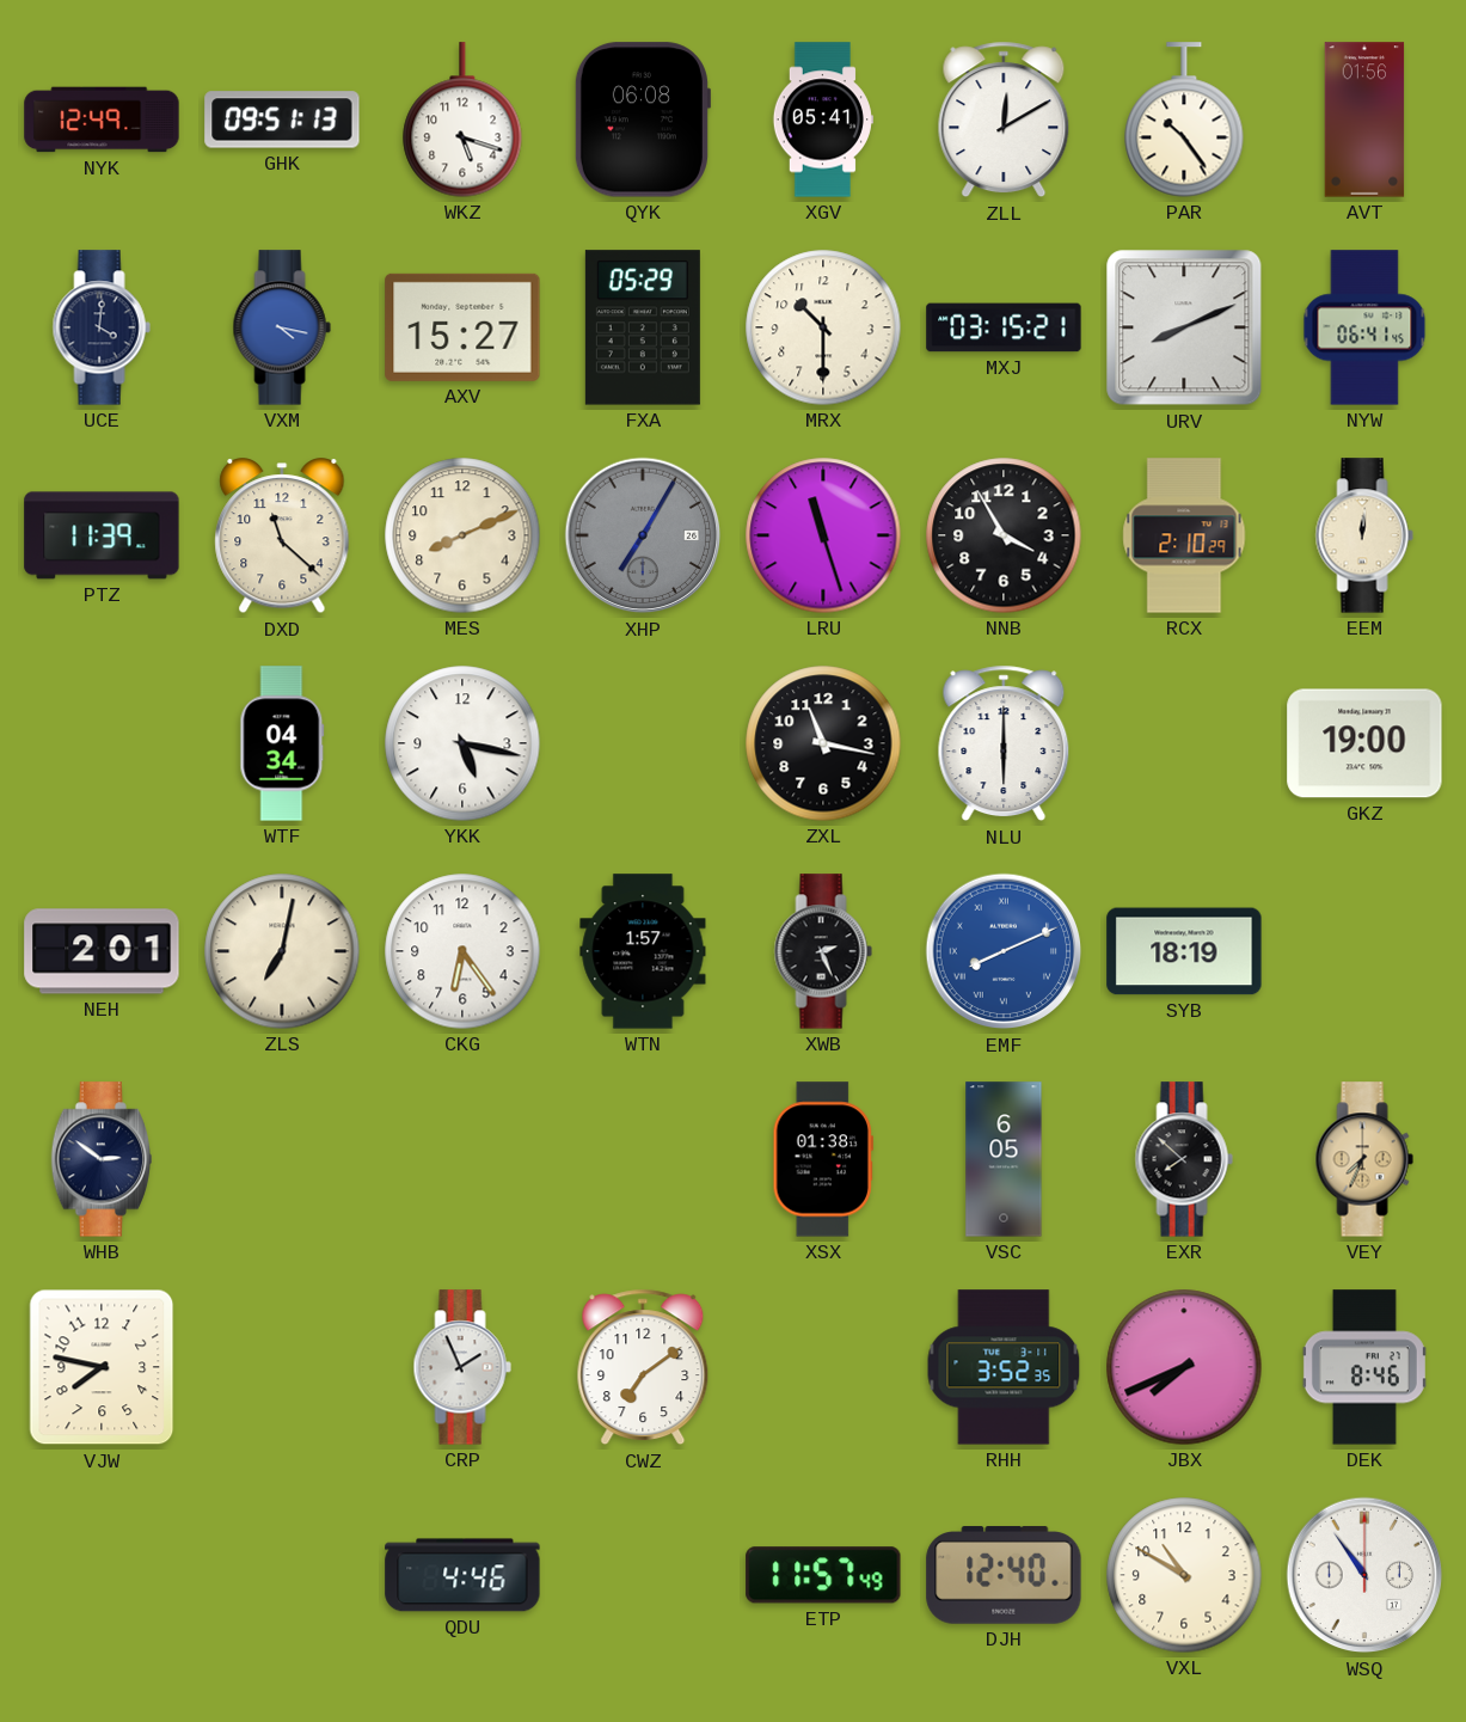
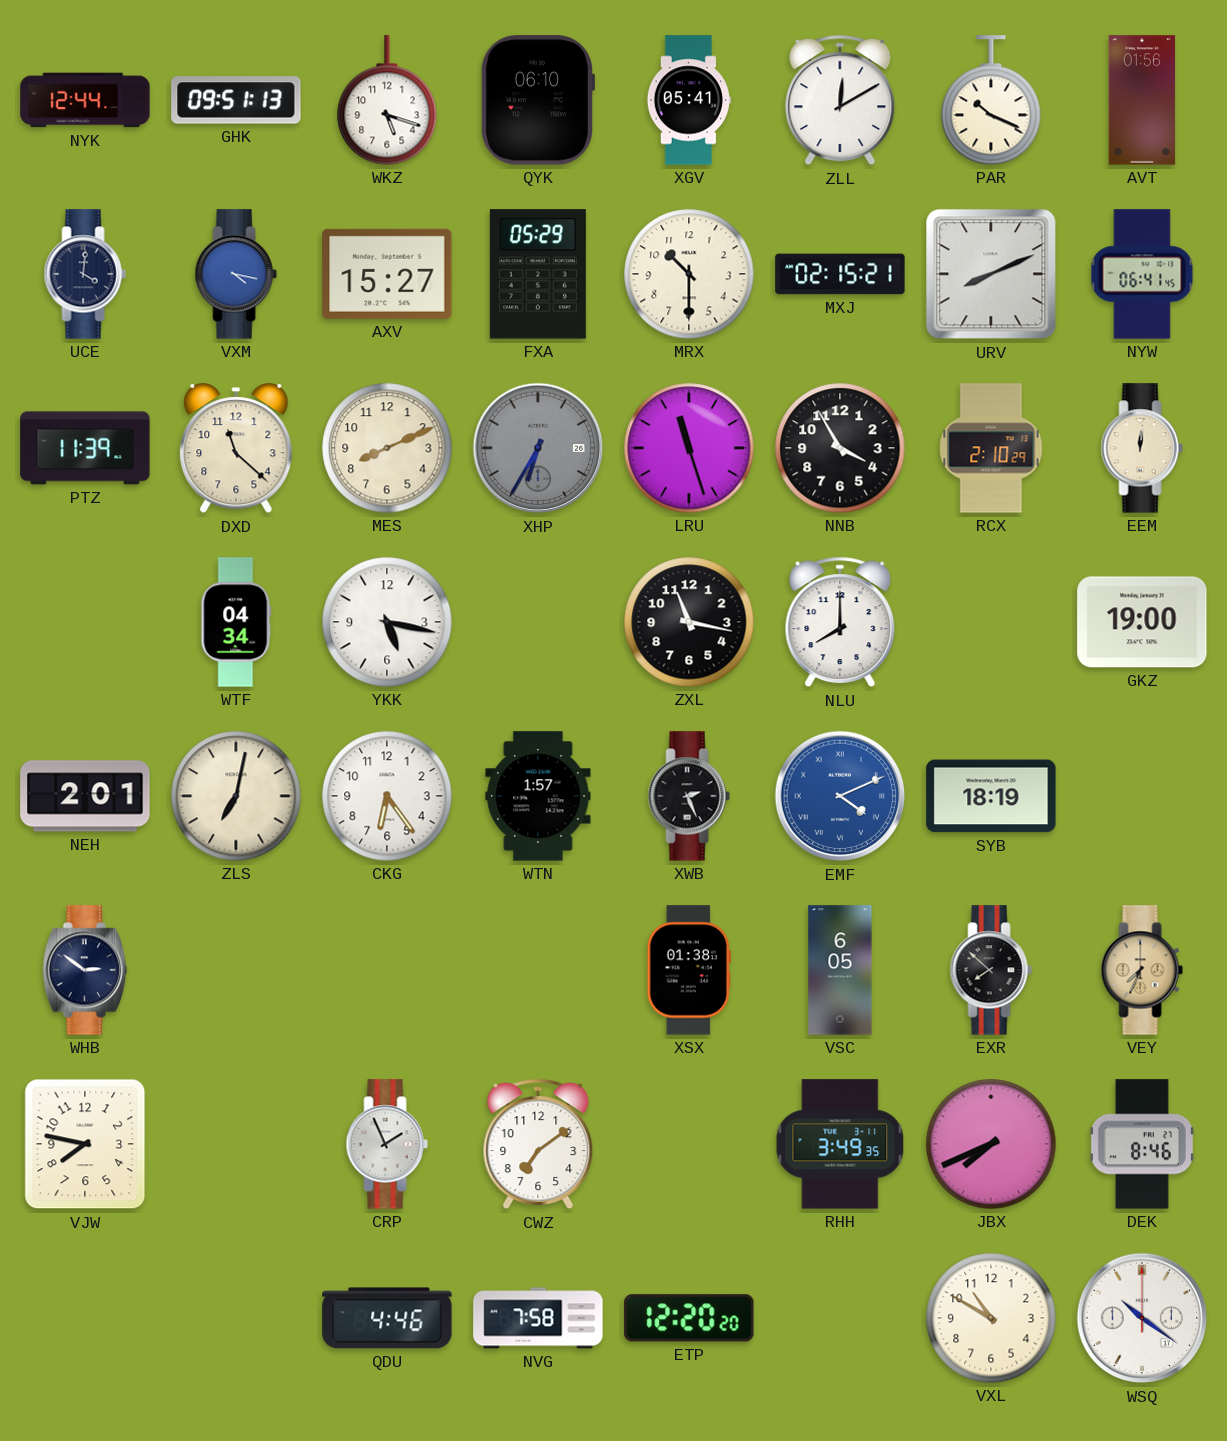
NYK: 12:49 -> 12:44
QYK: 06:08 -> 06:10
PAR: 10:24 -> 10:19
MXJ: 03:15 -> 02:15
XHP: 7:05 -> 6:35
NLU: 6:00 -> 8:00
EMF: 8:11 -> 4:11
RHH: 3:52 -> 3:49
NVG: none -> 7:58
ETP: 11:57 -> 12:20
DJH: 12:40 -> none
WSQ: 10:54 -> 10:21
